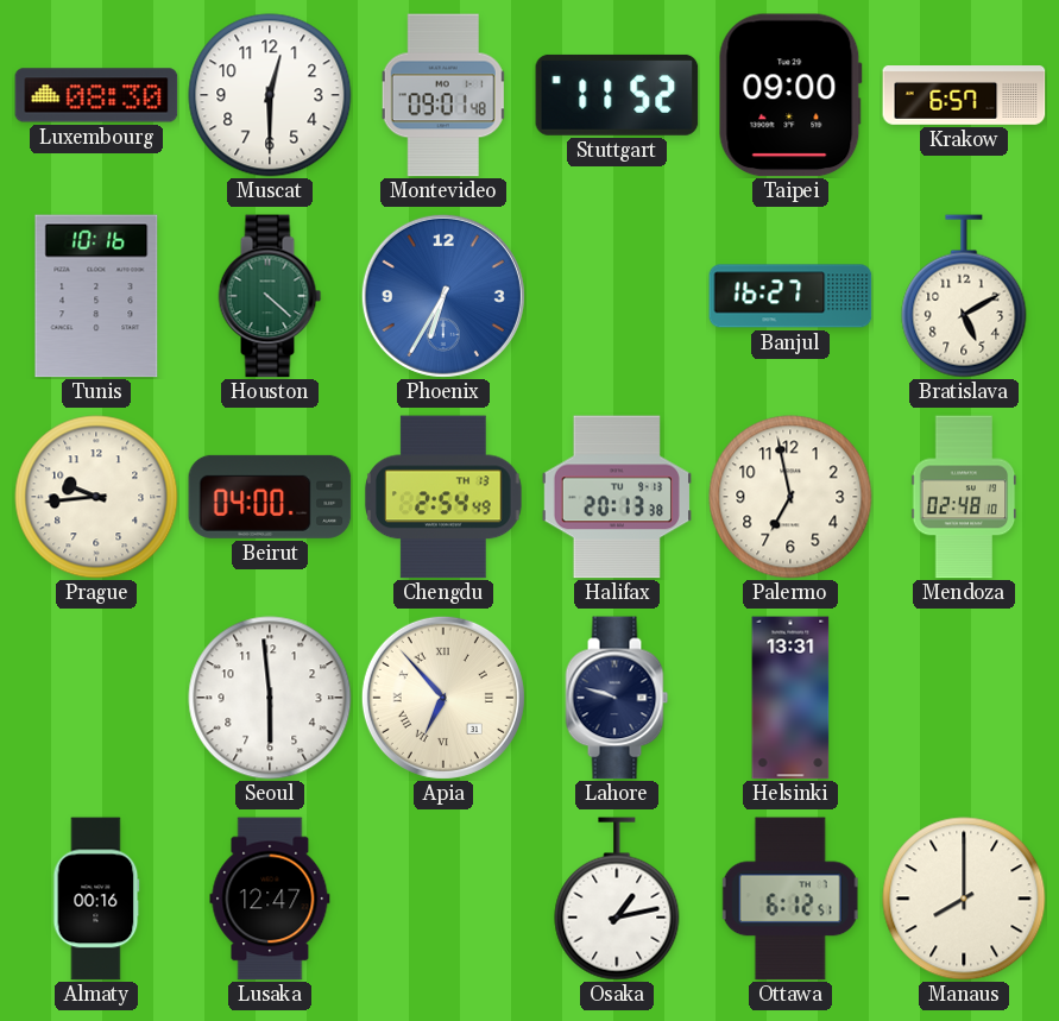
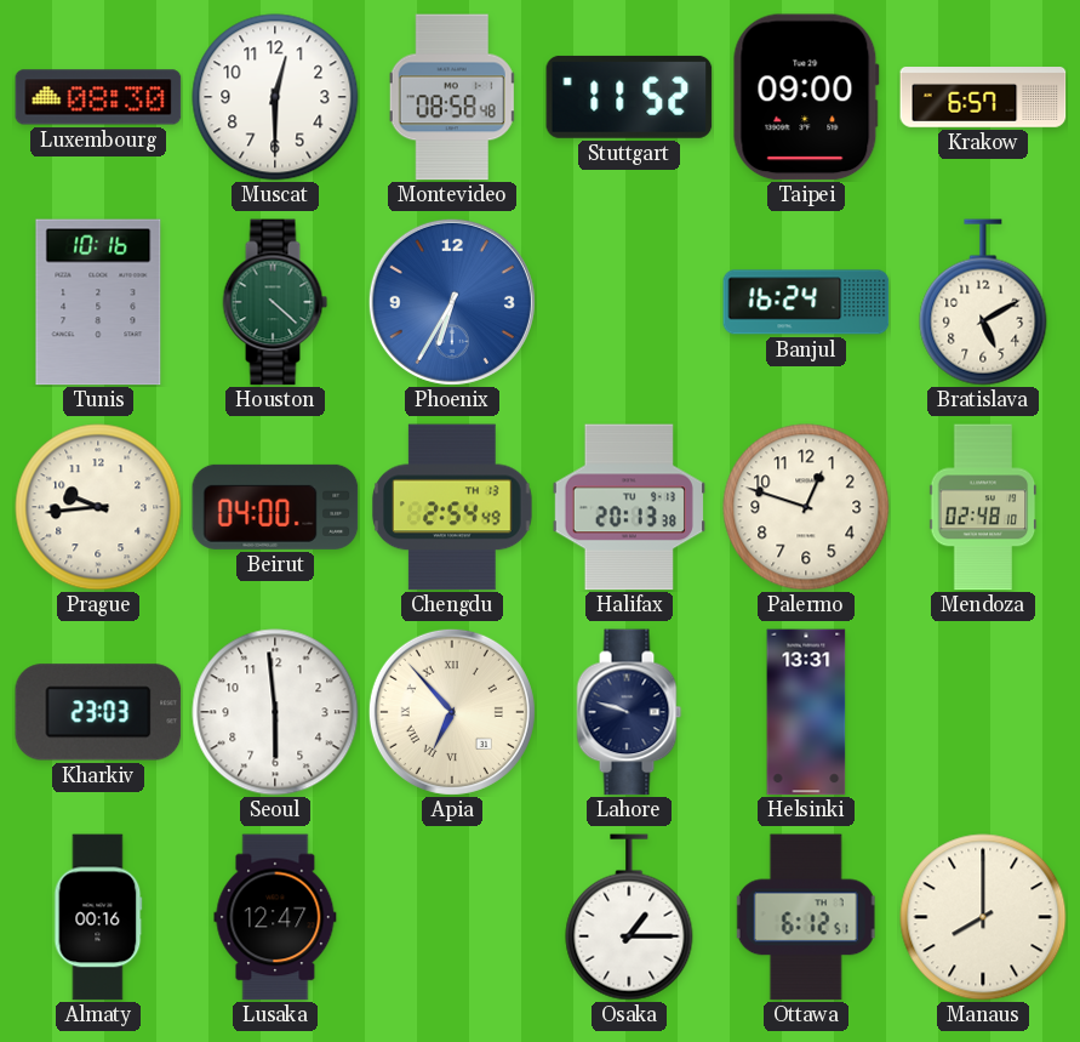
Montevideo: 09:01 -> 08:58
Banjul: 16:27 -> 16:24
Palermo: 6:58 -> 12:48
Kharkiv: none -> 23:03
Osaka: 1:13 -> 1:15
